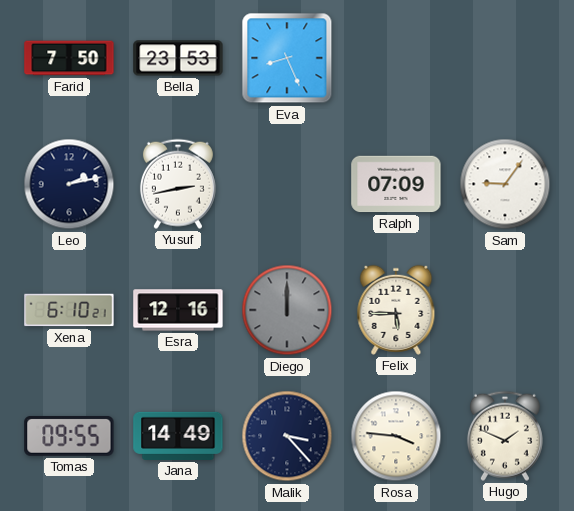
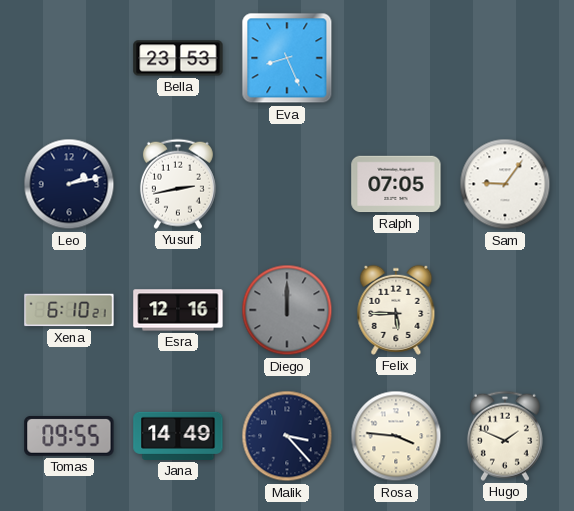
Farid: 7:50 -> none
Ralph: 07:09 -> 07:05
